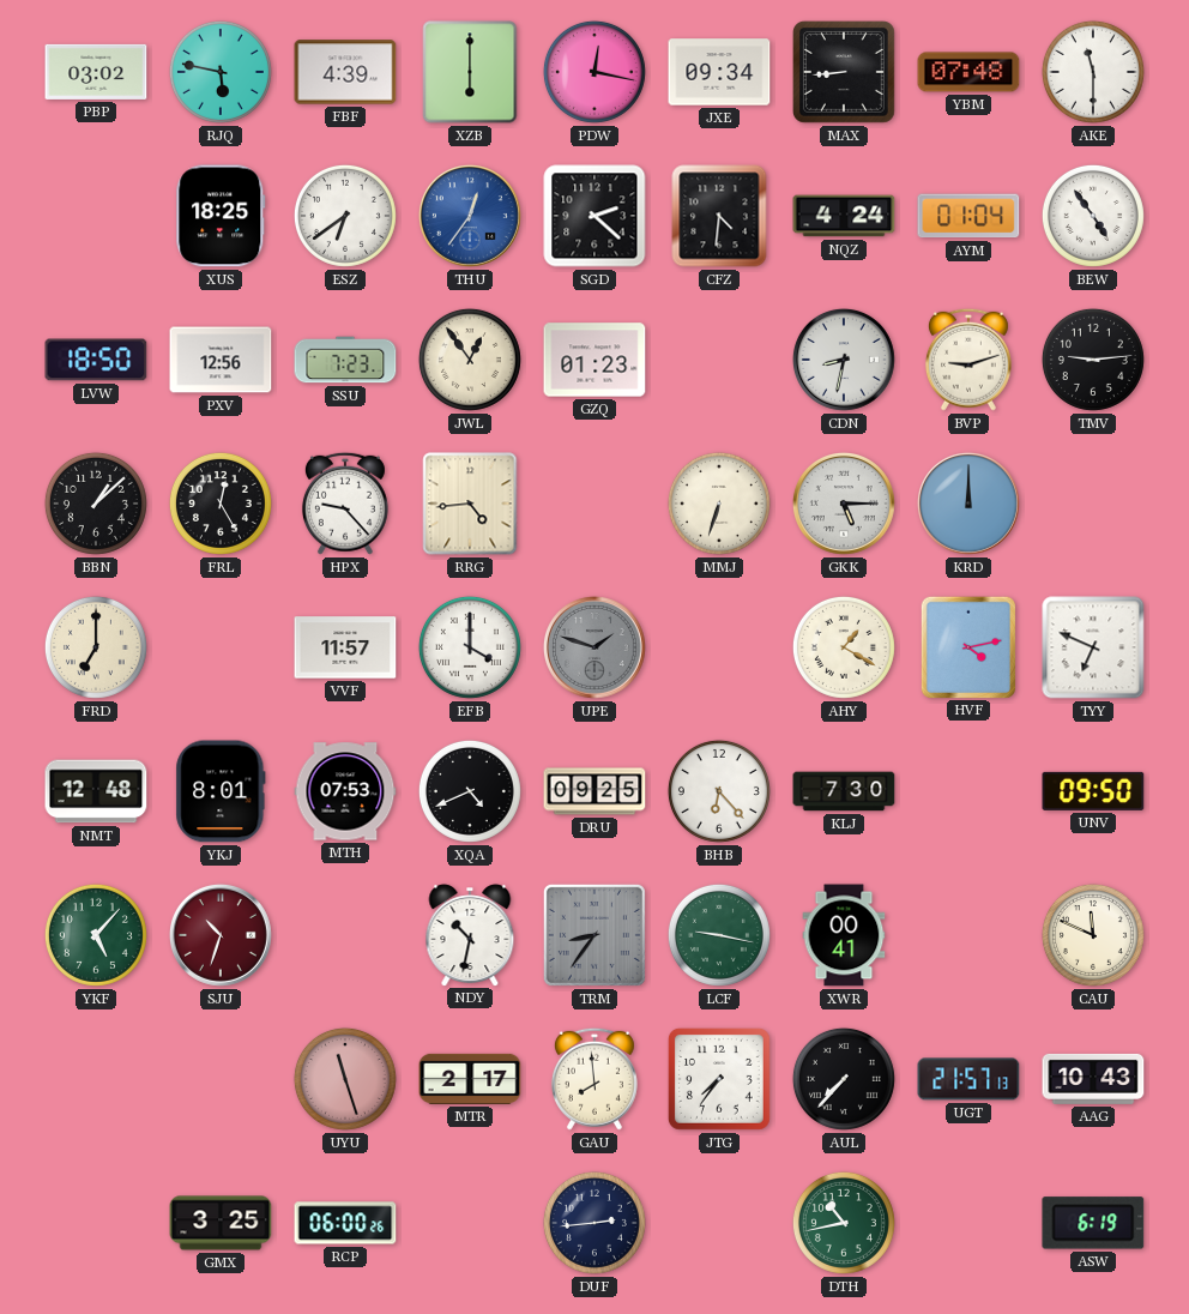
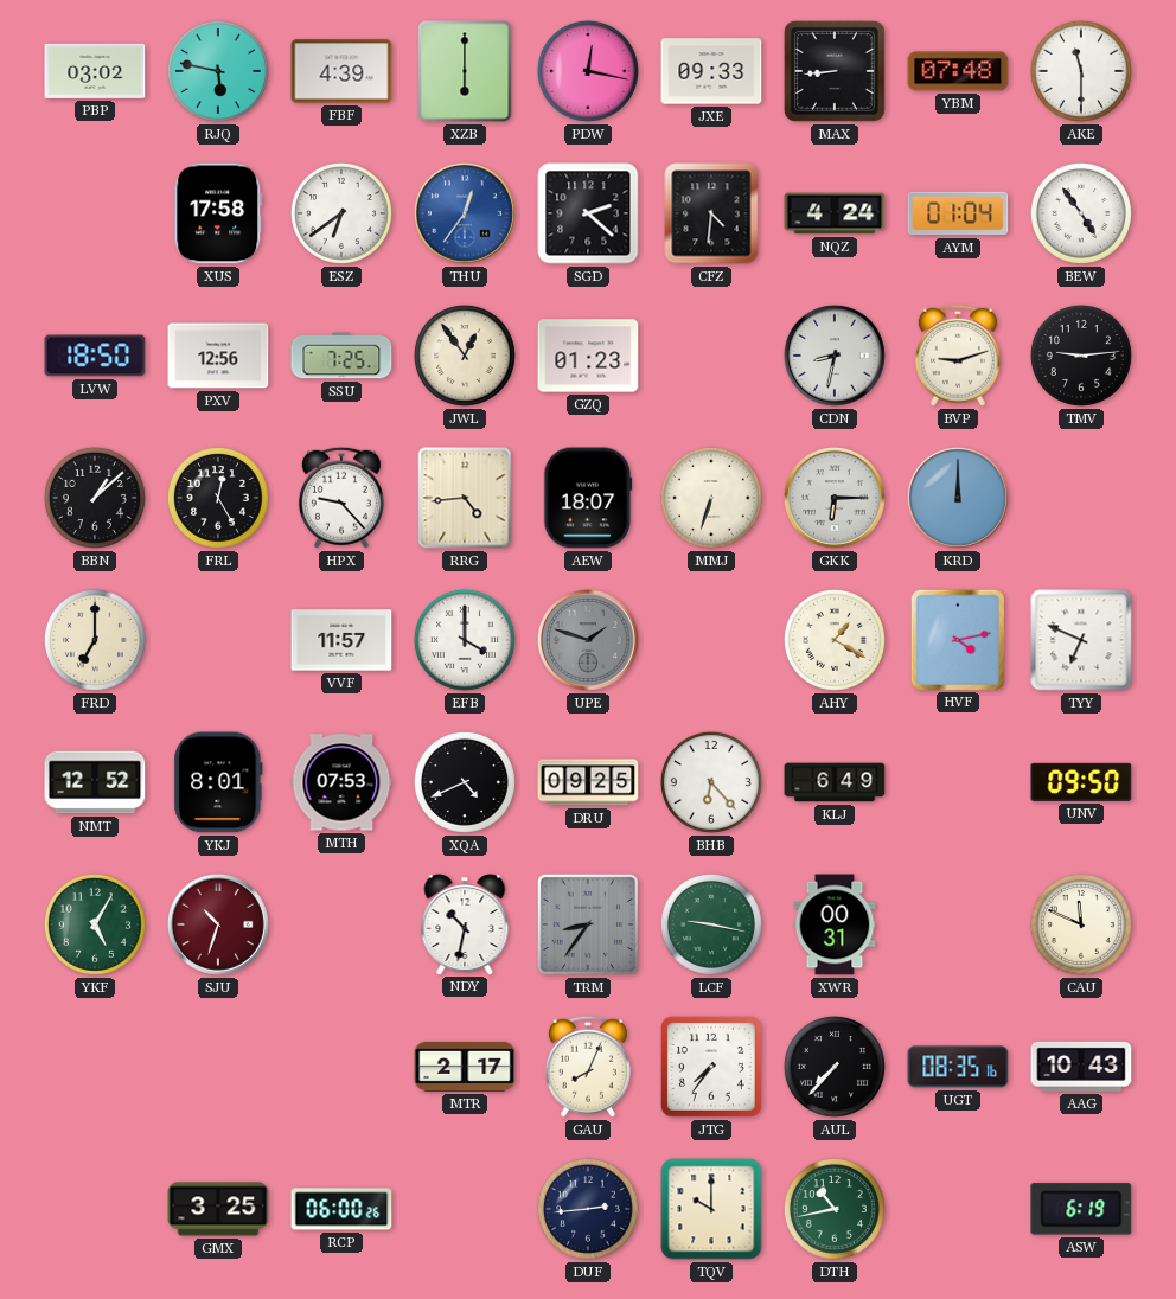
JXE: 09:34 -> 09:33
XUS: 18:25 -> 17:58
SSU: 7:23 -> 7:25
AEW: none -> 18:07
GKK: 5:15 -> 6:15
NMT: 12:48 -> 12:52
KLJ: 7:30 -> 6:49
YKF: 5:07 -> 5:05
XWR: 00:41 -> 00:31
UYU: 11:27 -> none
GAU: 7:59 -> 8:04
UGT: 21:57 -> 08:35
TQV: none -> 10:00
